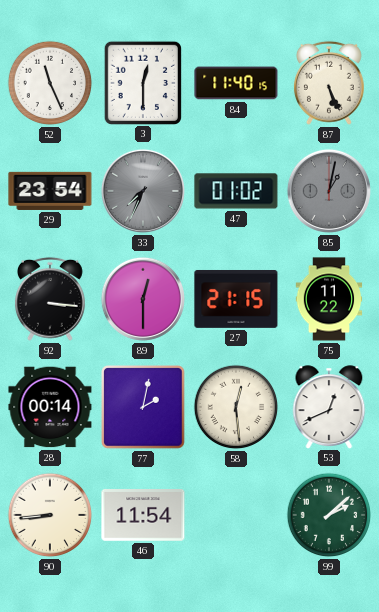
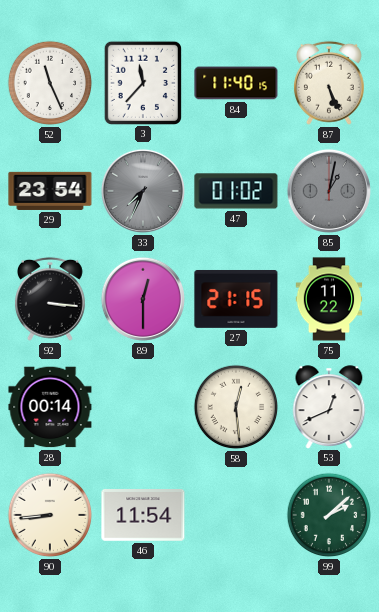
3: 12:30 -> 11:37
77: 2:02 -> none
